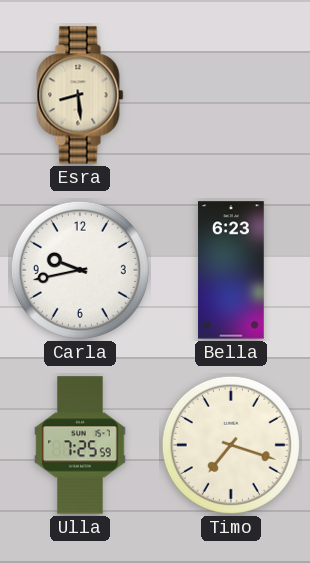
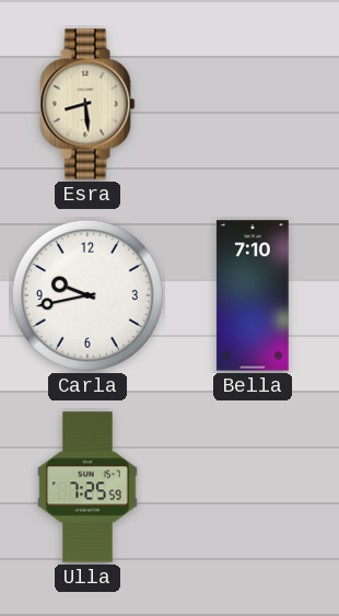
Bella: 6:23 -> 7:10
Timo: 7:18 -> none
